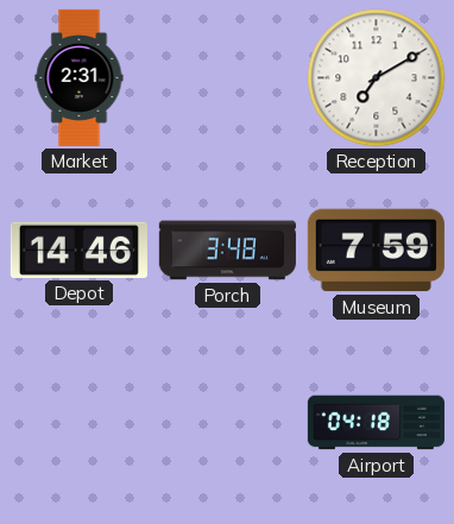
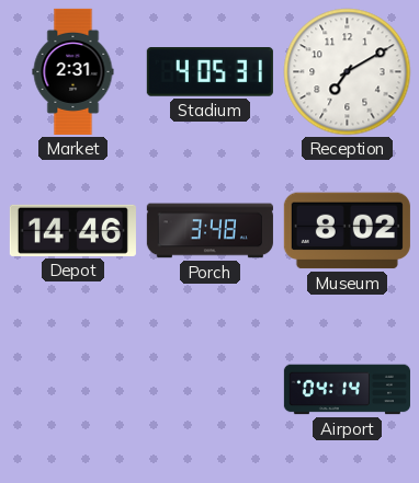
Stadium: none -> 4:05
Museum: 7:59 -> 8:02
Airport: 04:18 -> 04:14
